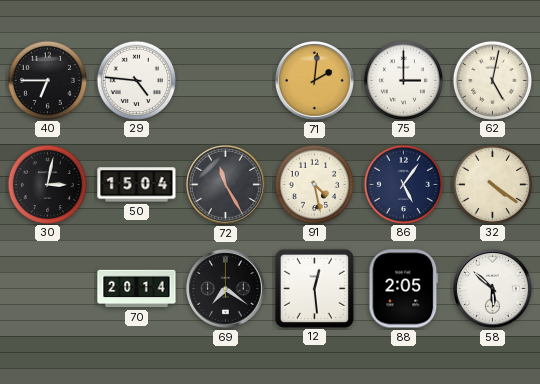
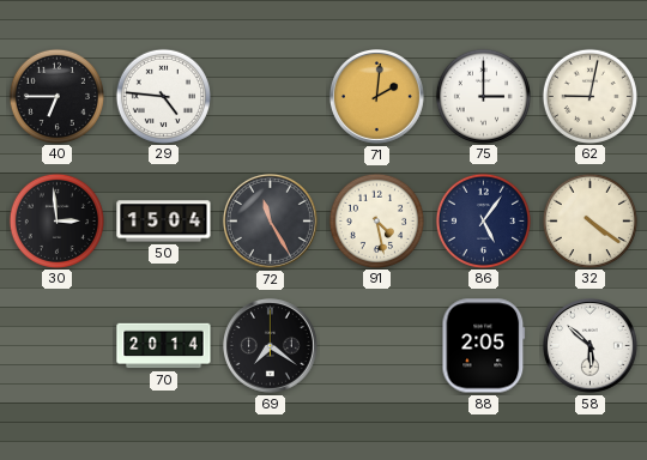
62: 5:02 -> 9:02
30: 3:02 -> 2:59
12: 12:29 -> none
